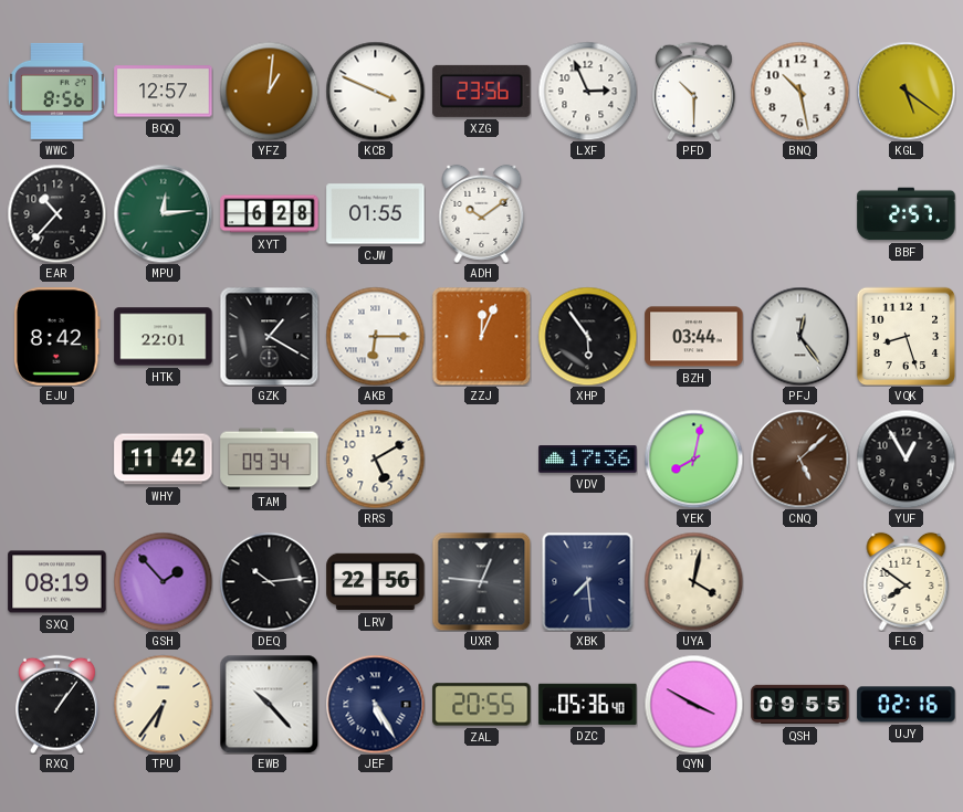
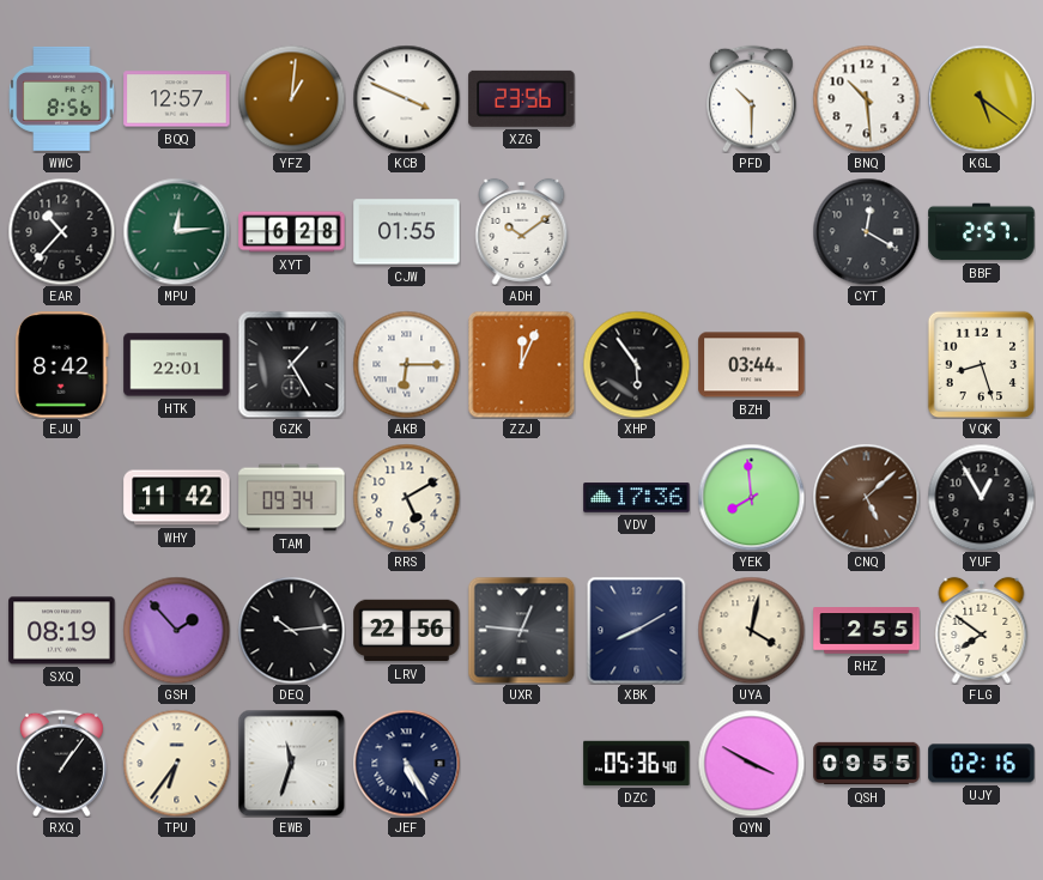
LXF: 2:56 -> none
BNQ: 10:28 -> 10:29
CYT: none -> 12:20
GZK: 1:20 -> 1:25
PFJ: 12:24 -> none
YEK: 8:02 -> 7:59
XBK: 7:29 -> 8:10
RHZ: none -> 2:55
EWB: 10:23 -> 11:33
ZAL: 20:55 -> none
